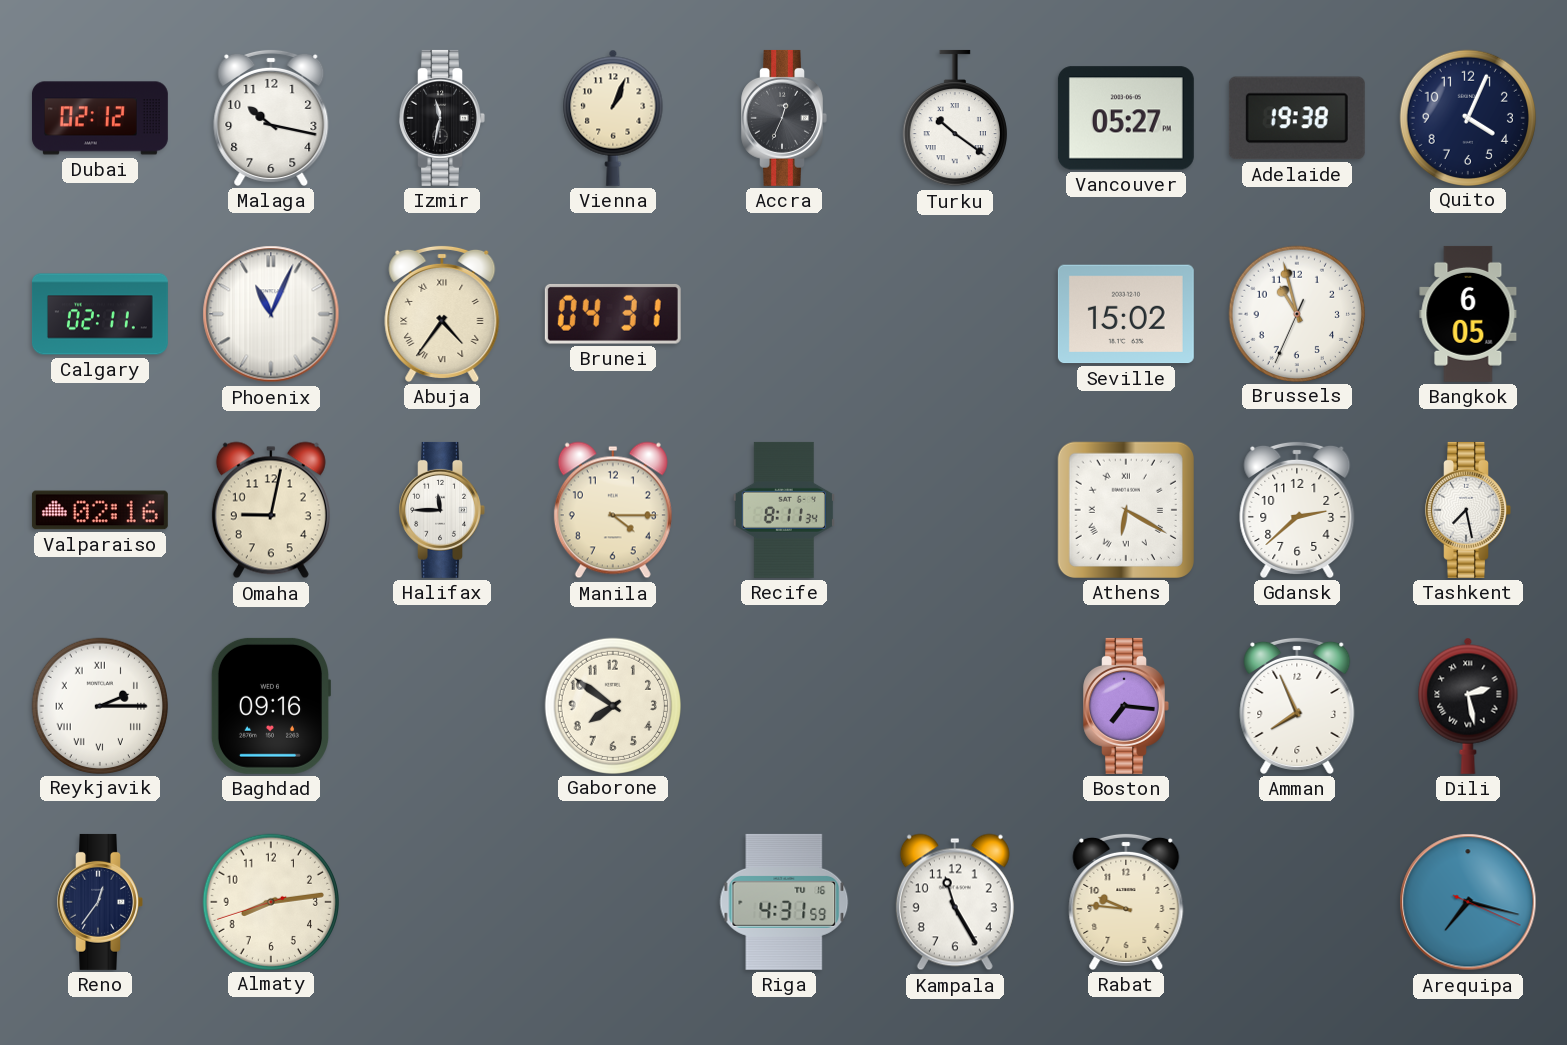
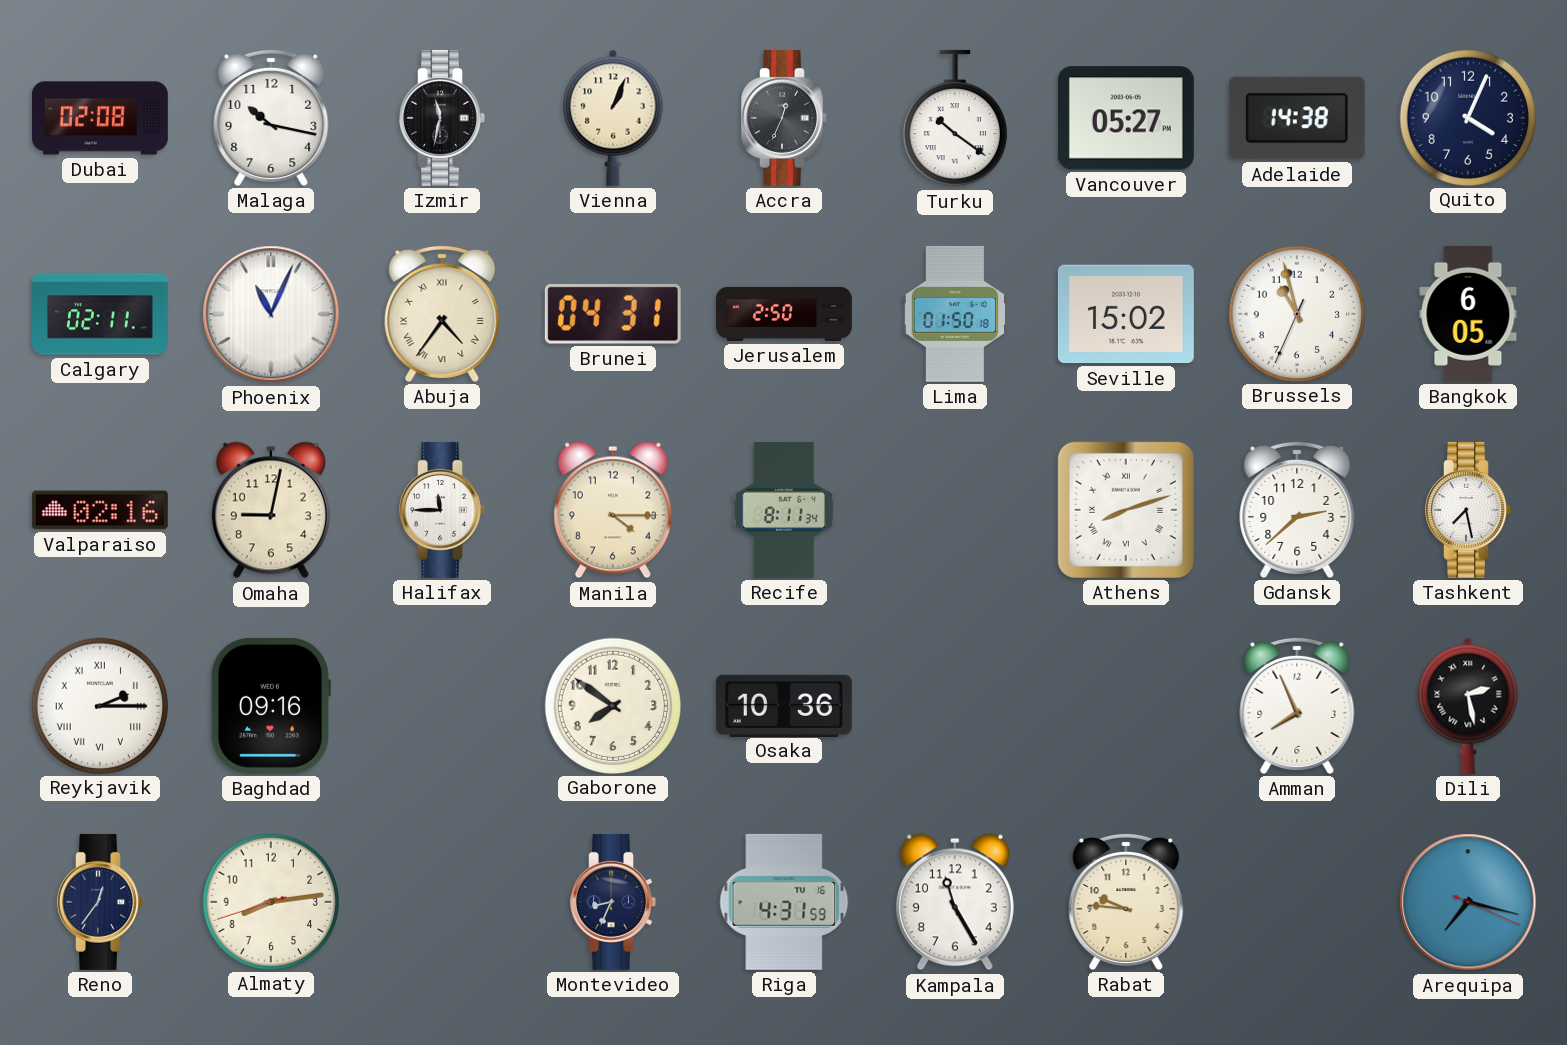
Dubai: 02:12 -> 02:08
Adelaide: 19:38 -> 14:38
Jerusalem: none -> 2:50
Lima: none -> 01:50
Athens: 6:20 -> 8:12
Osaka: none -> 10:36
Boston: 7:16 -> none
Montevideo: none -> 8:34
